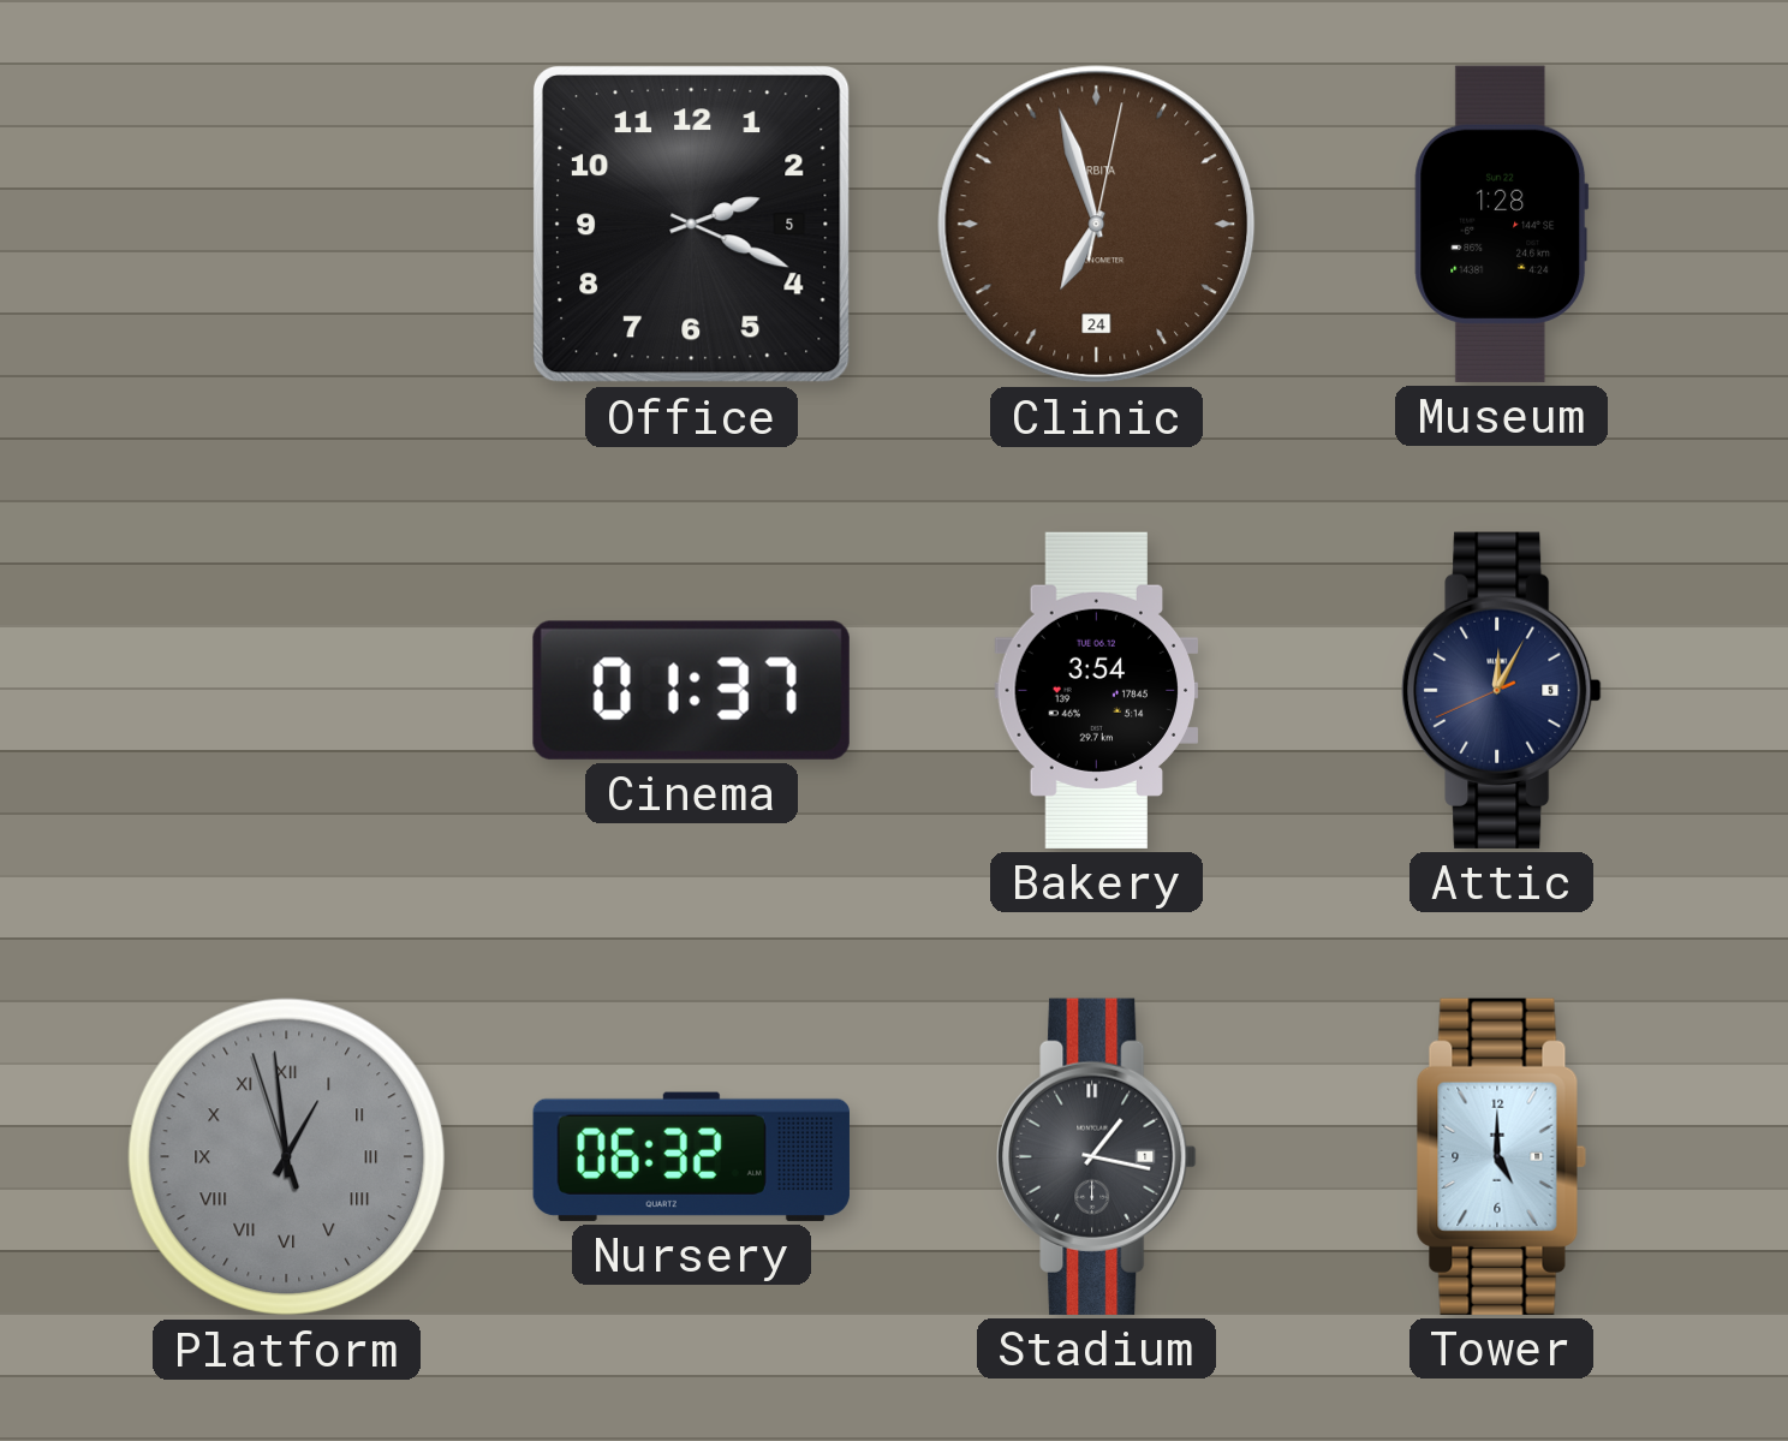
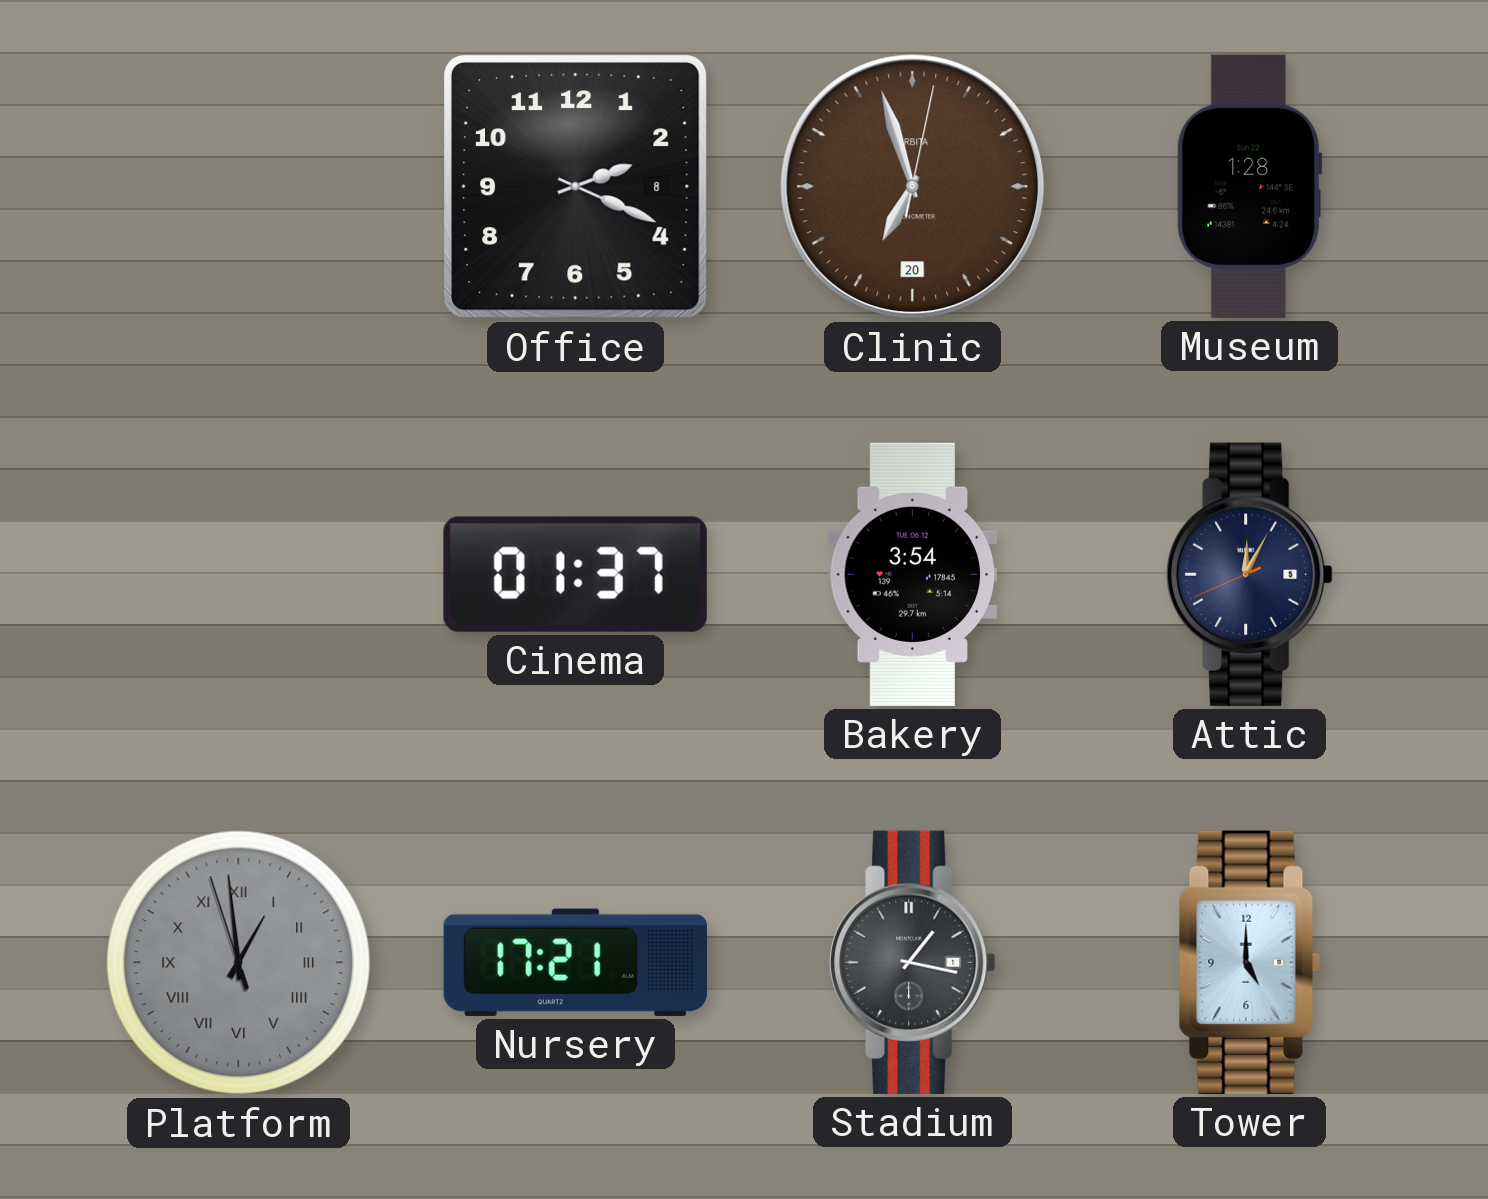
Office date: 5 -> 8
Clinic date: 24 -> 20
Nursery: 06:32 -> 17:21
